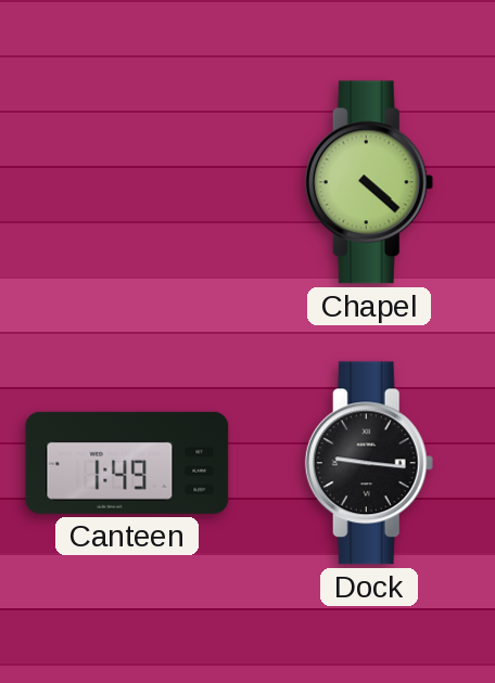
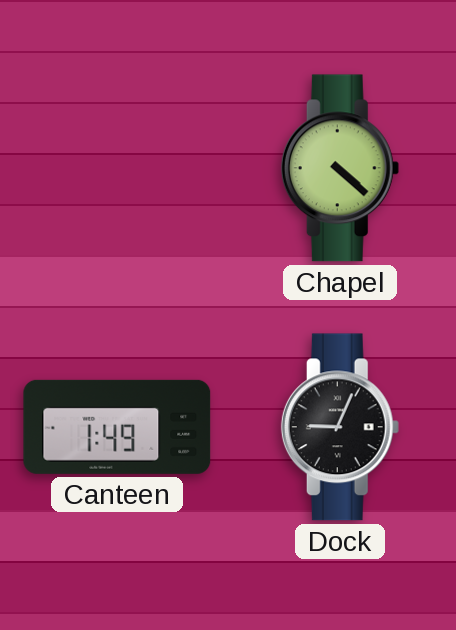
Dock: 9:16 -> 9:04
